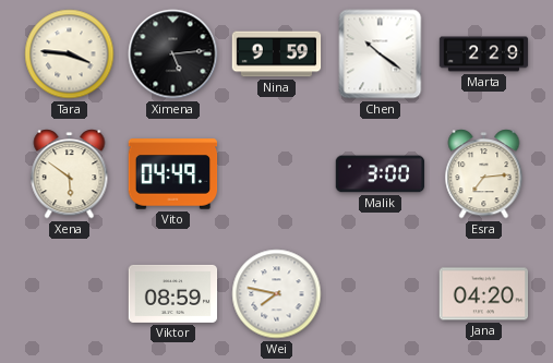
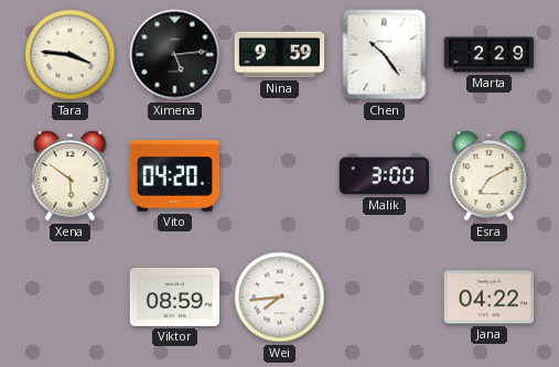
Chen: 10:21 -> 10:24
Vito: 04:49 -> 04:20
Esra: 7:14 -> 7:10
Wei: 7:47 -> 7:44
Jana: 04:20 -> 04:22
